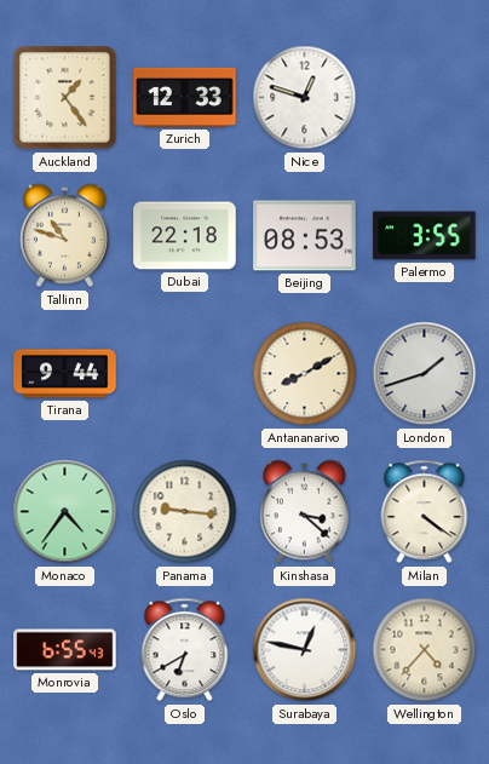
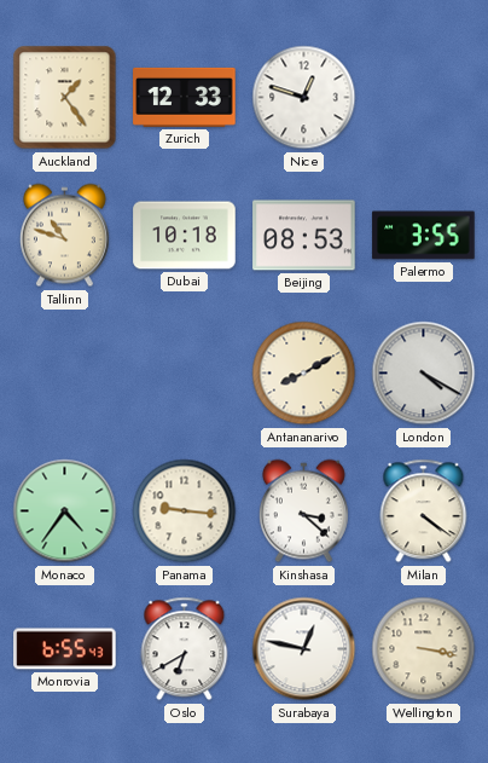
Dubai: 22:18 -> 10:18
Tirana: 9:44 -> none
London: 1:42 -> 4:20
Wellington: 4:37 -> 3:17
